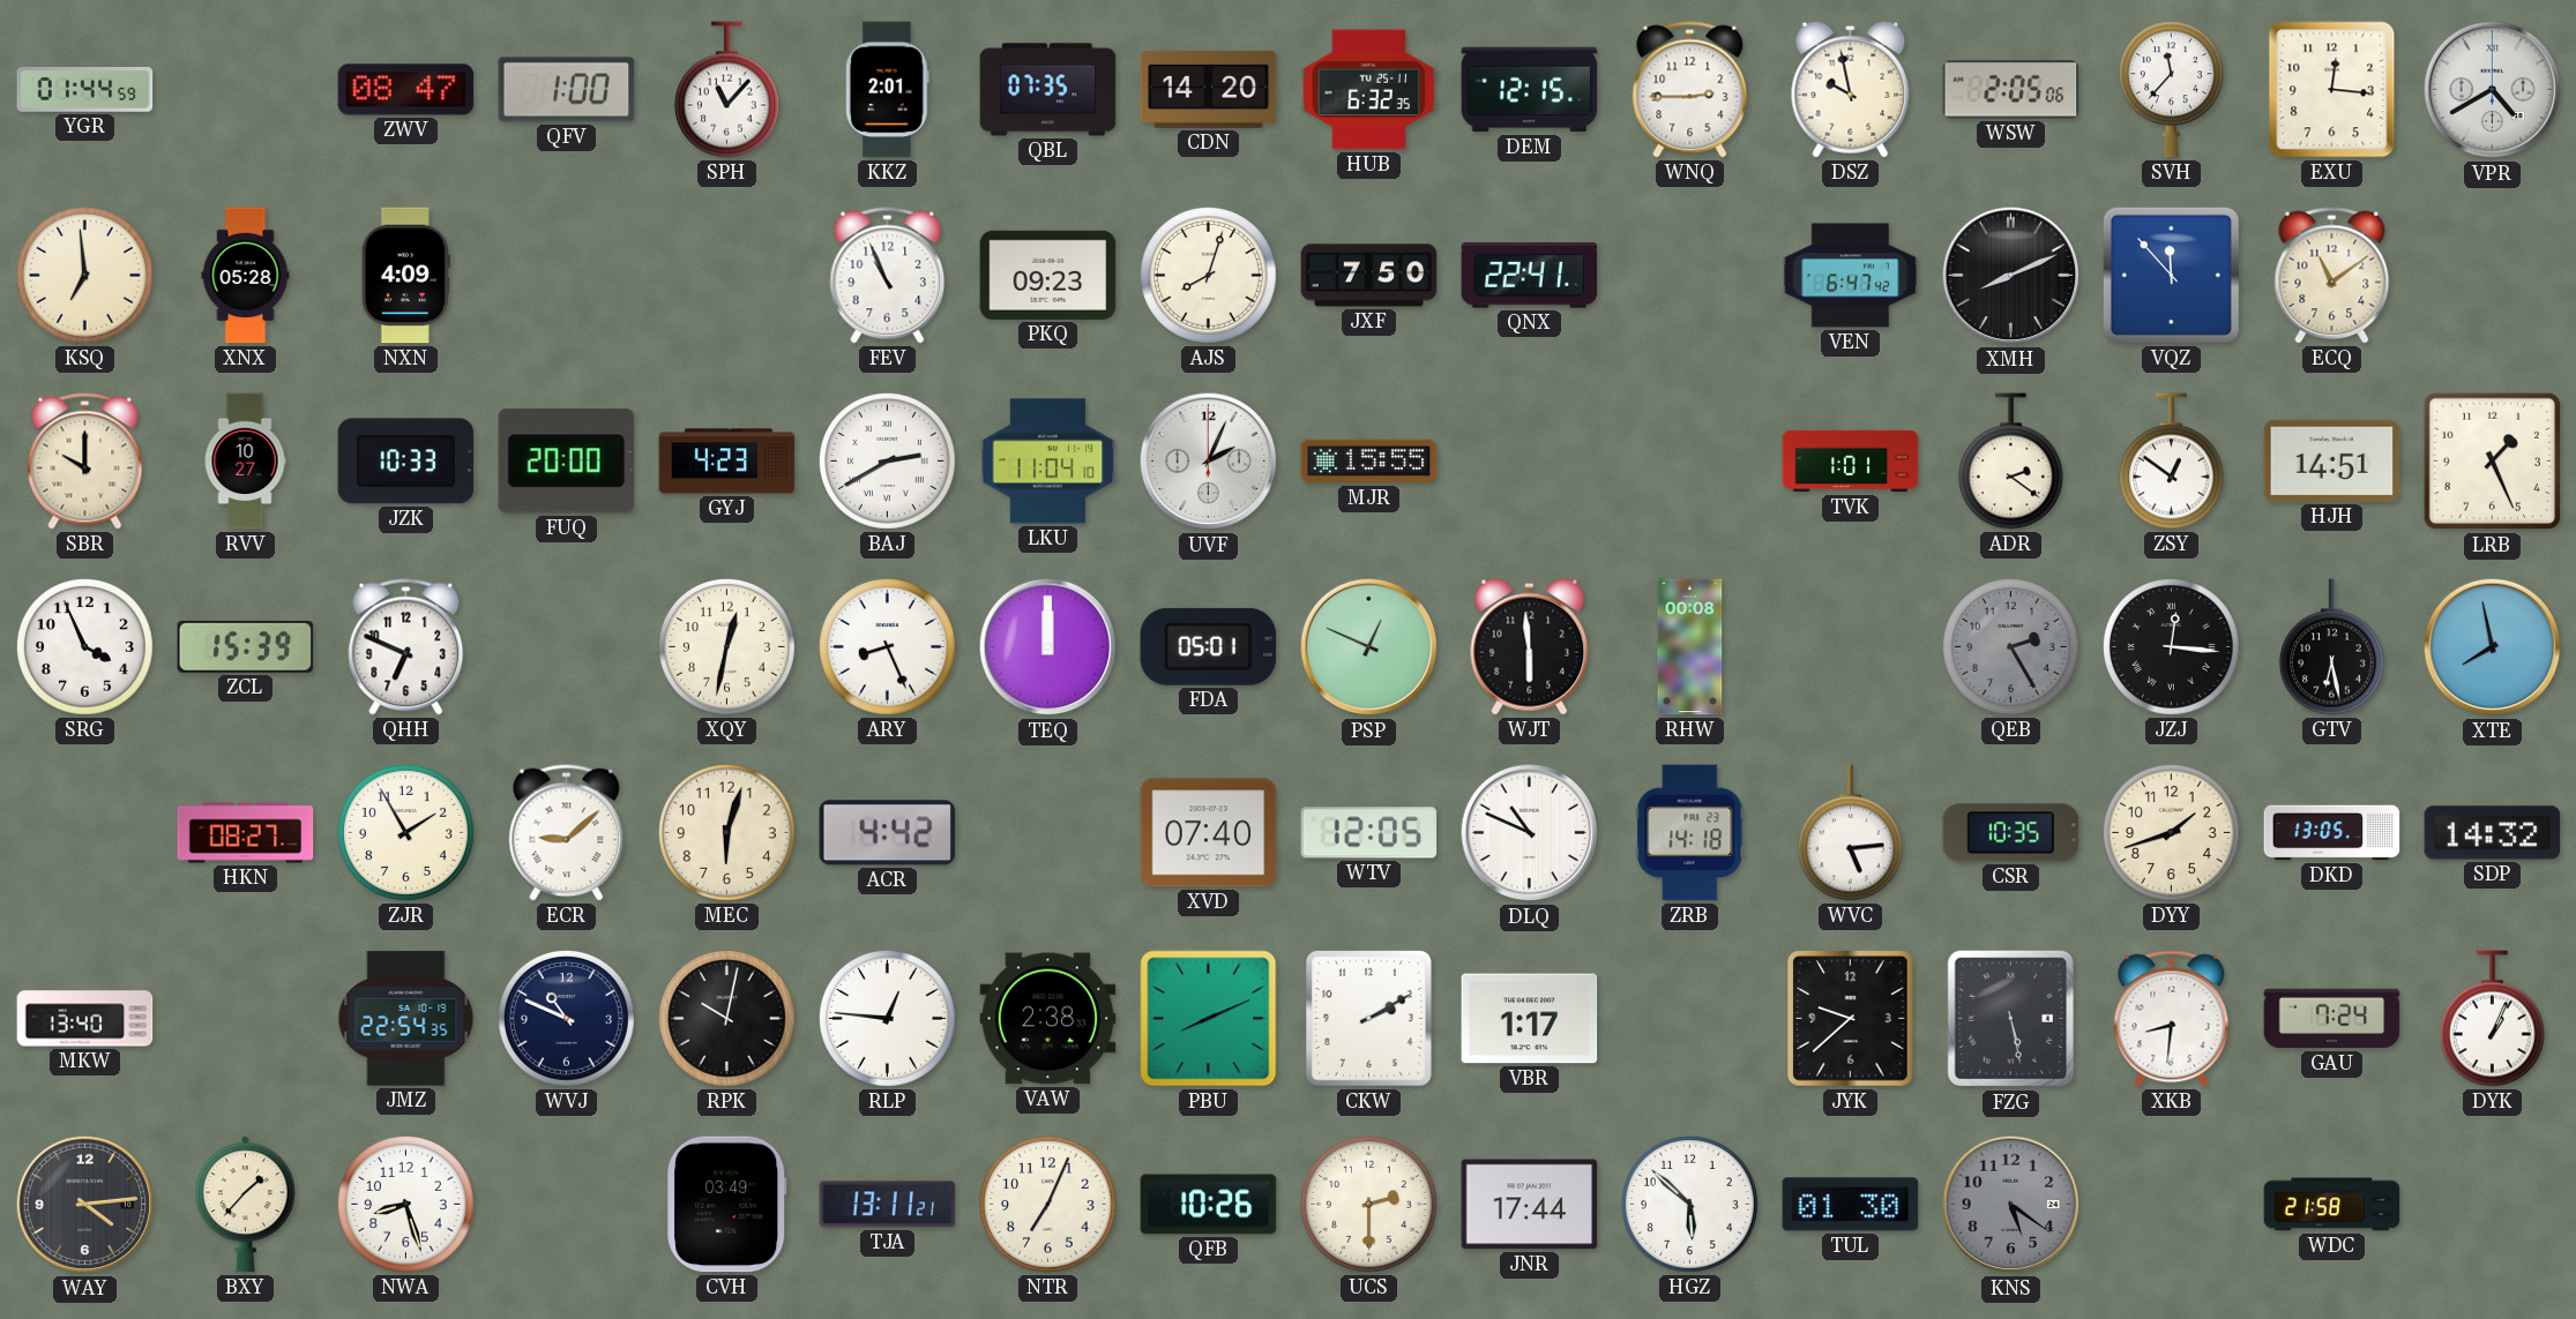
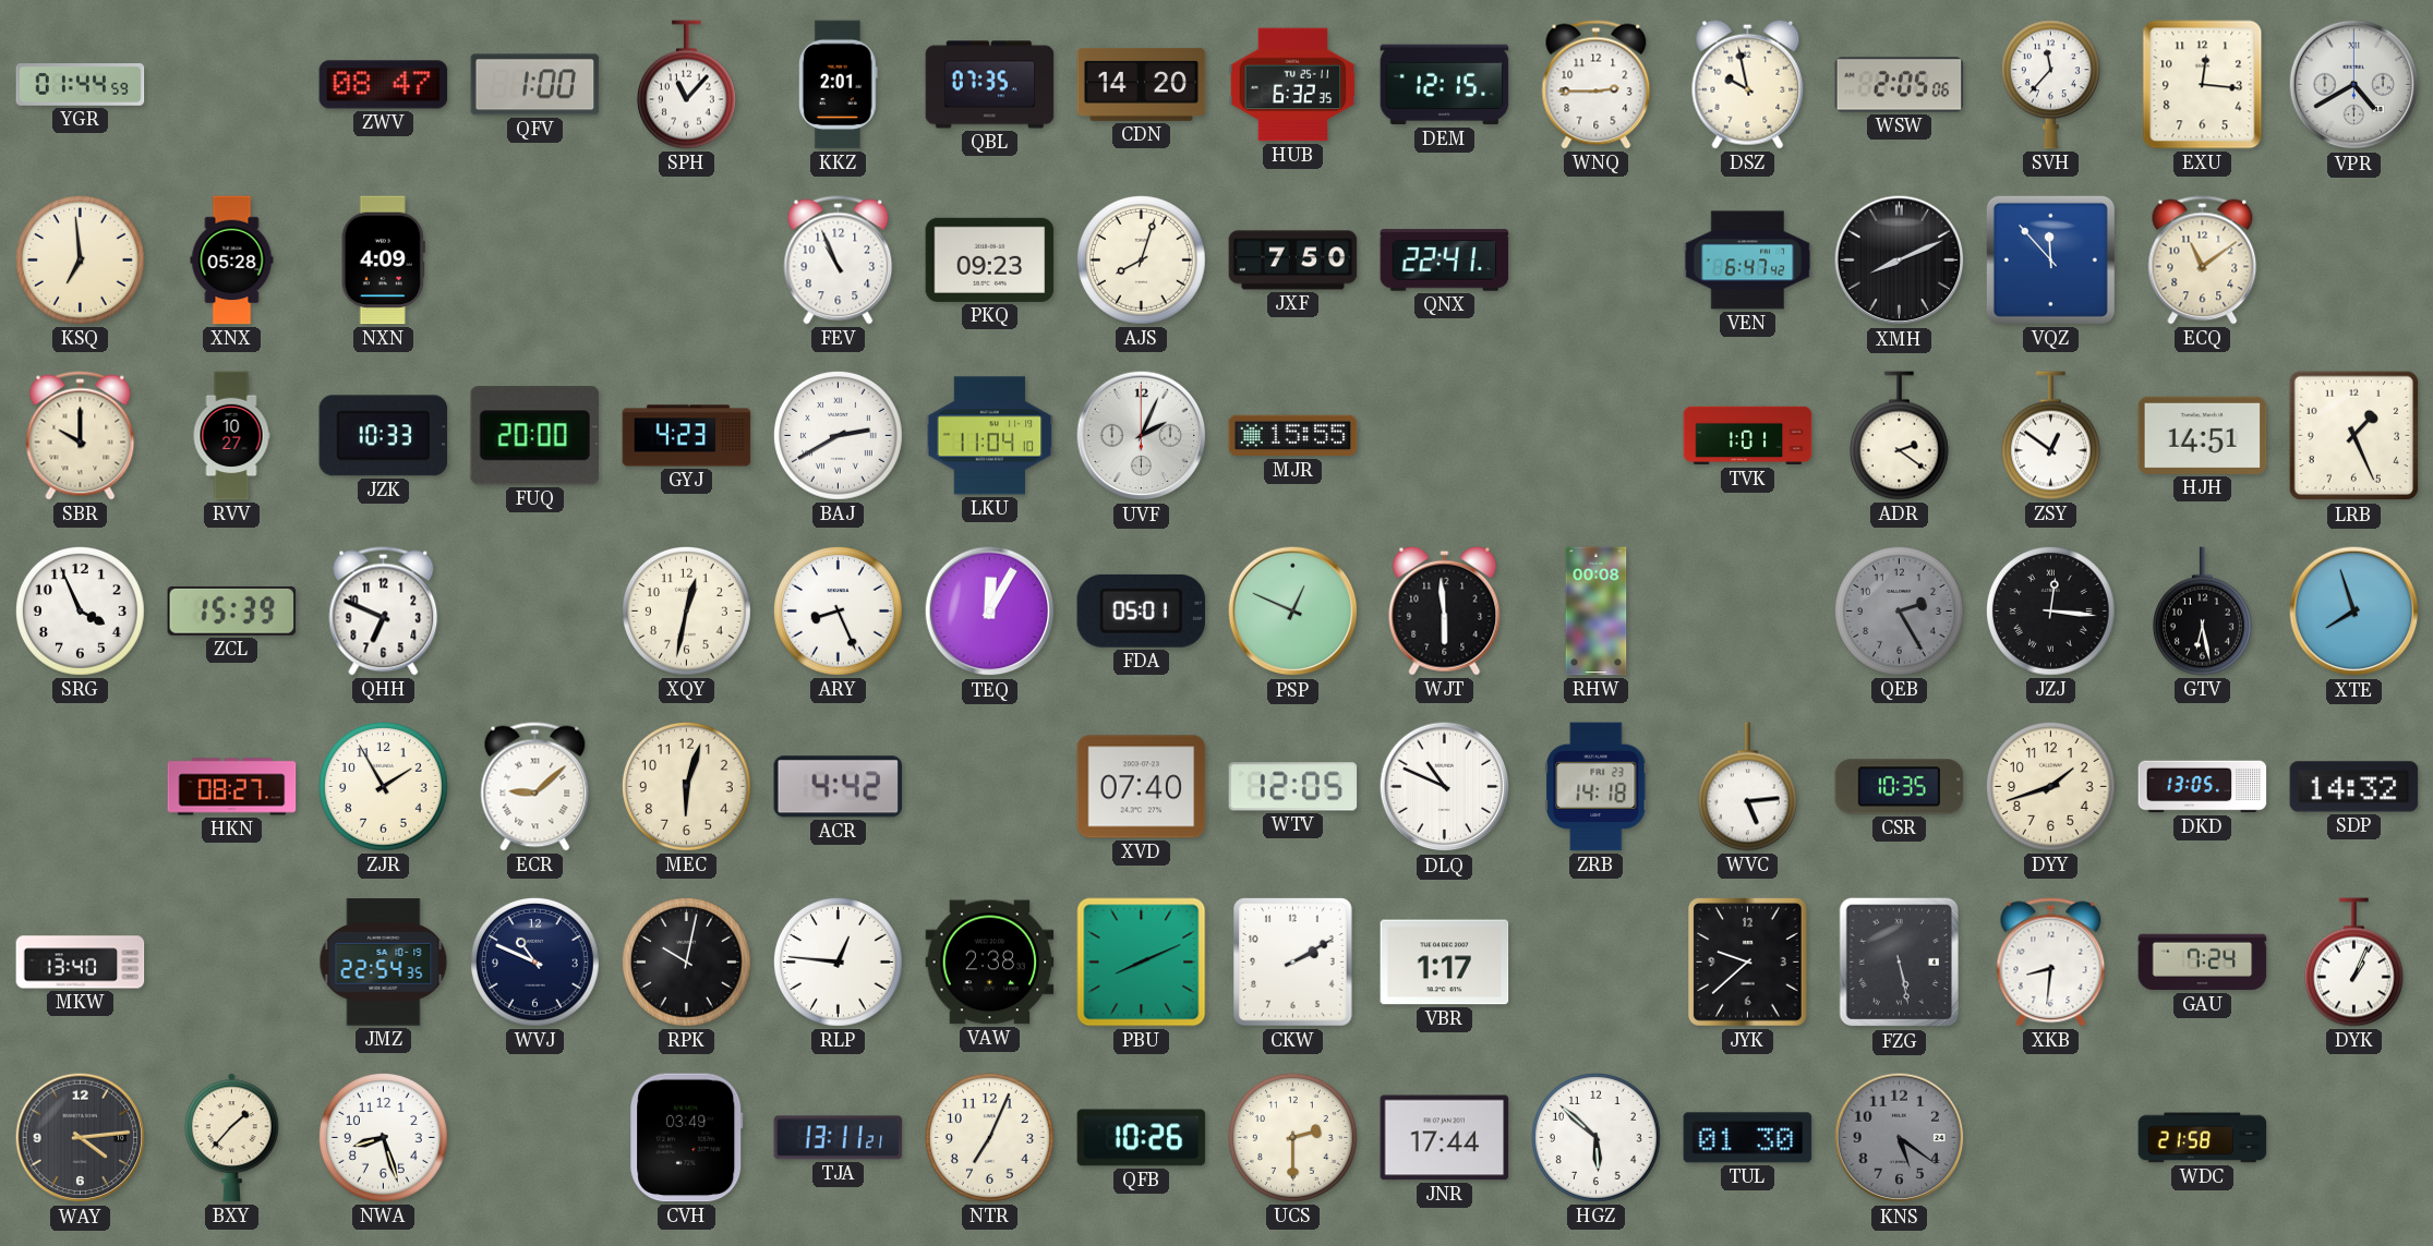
TEQ: 12:00 -> 12:05
XTE: 7:58 -> 7:57
